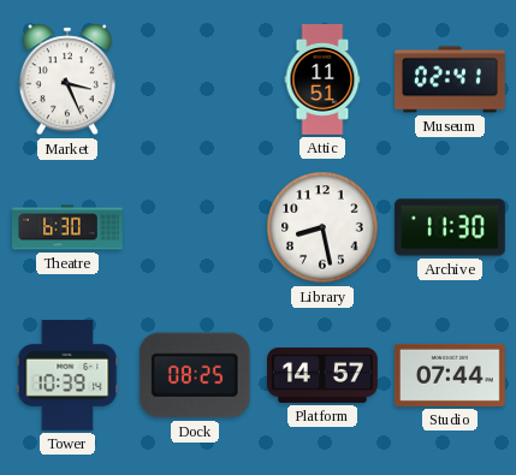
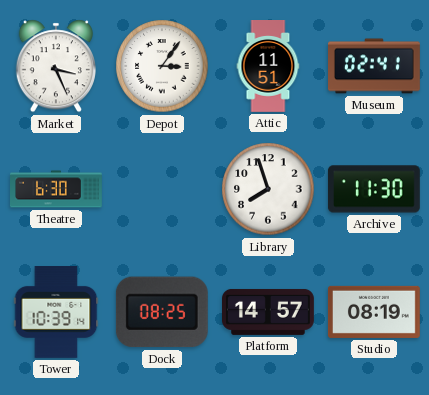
Depot: none -> 3:06
Library: 8:28 -> 7:57
Studio: 07:44 -> 08:19
